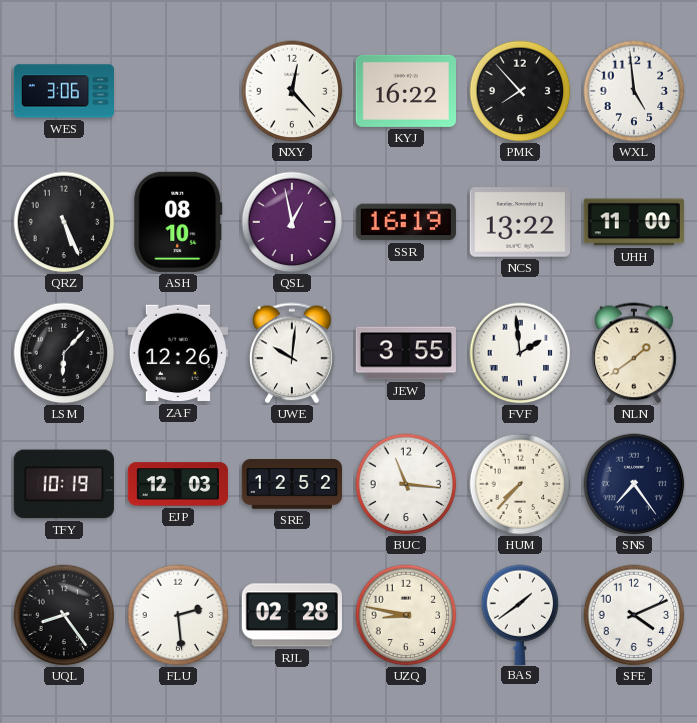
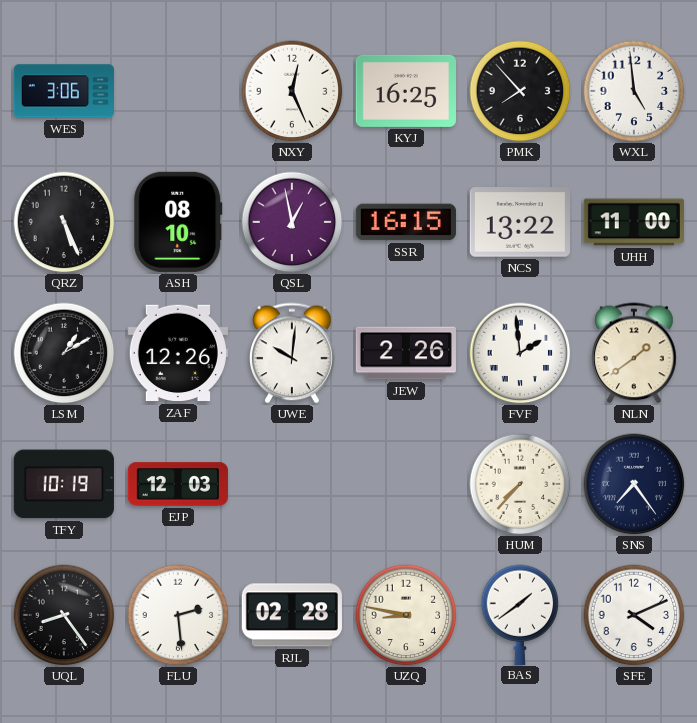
NXY: 12:23 -> 12:26
KYJ: 16:22 -> 16:25
SSR: 16:19 -> 16:15
LSM: 6:07 -> 1:10
JEW: 3:55 -> 2:26
SRE: 12:52 -> none
BUC: 11:16 -> none
